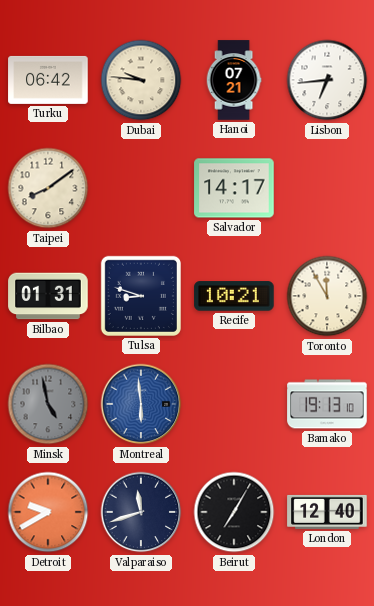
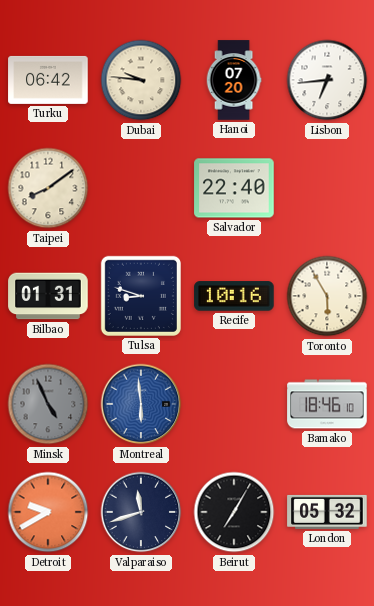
Hanoi: 07:21 -> 07:20
Salvador: 14:17 -> 22:40
Recife: 10:21 -> 10:16
Toronto: 11:55 -> 5:55
Minsk: 4:58 -> 4:56
Bamako: 19:13 -> 18:46
London: 12:40 -> 05:32
